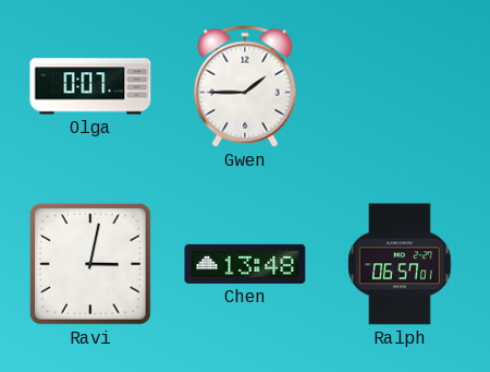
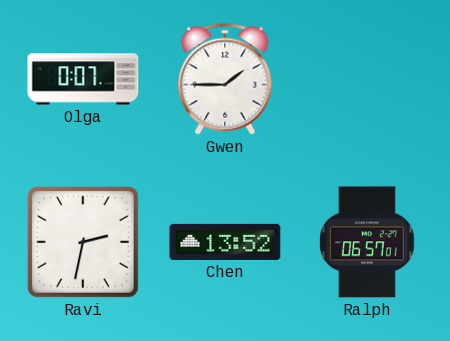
Ravi: 3:02 -> 2:32
Chen: 13:48 -> 13:52
